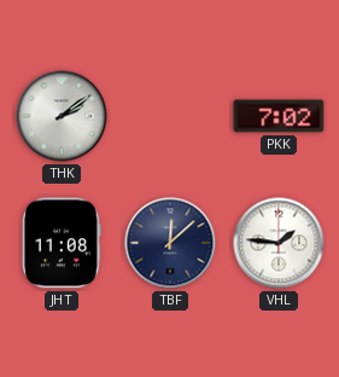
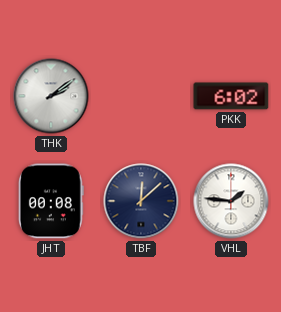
PKK: 7:02 -> 6:02
JHT: 11:08 -> 00:08
